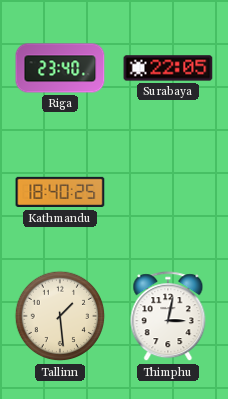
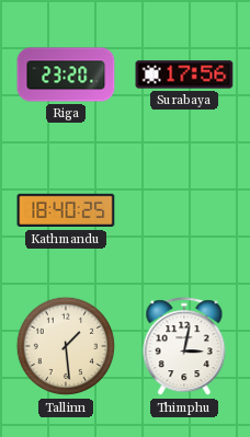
Riga: 23:40 -> 23:20
Surabaya: 22:05 -> 17:56
